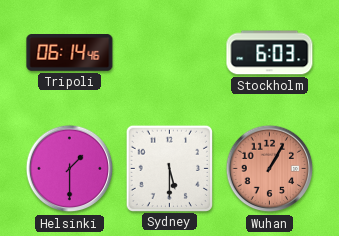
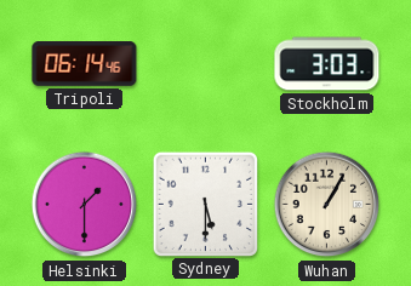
Stockholm: 6:03 -> 3:03
Wuhan dial: salmon -> cream
